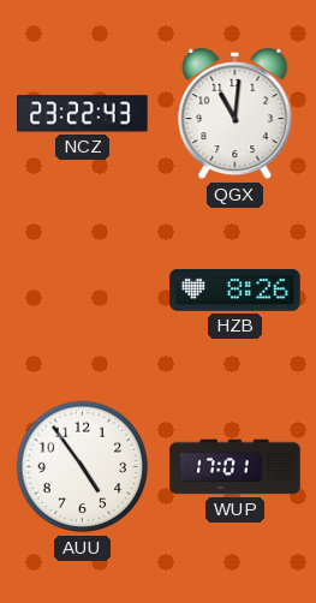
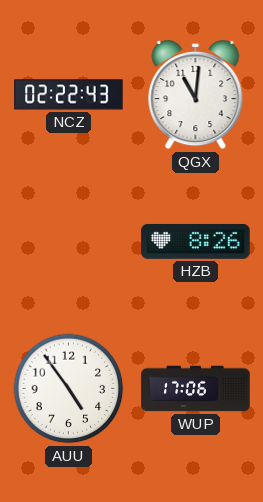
NCZ: 23:22 -> 02:22
WUP: 17:01 -> 17:06
